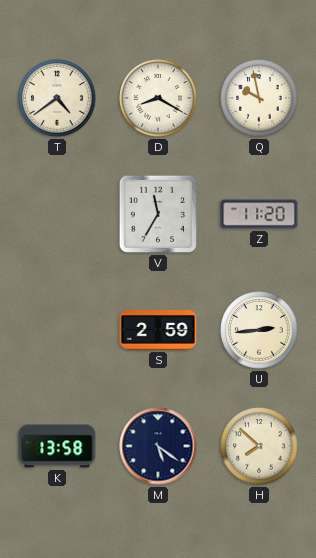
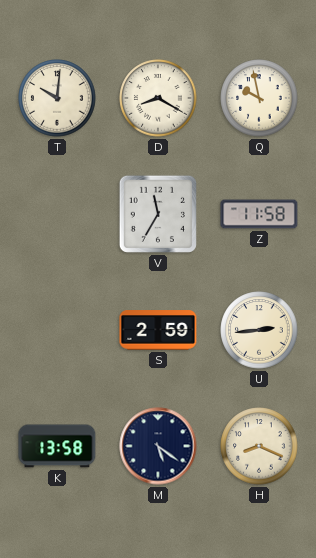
T: 4:39 -> 10:01
Z: 11:20 -> 11:58
H: 7:52 -> 8:19
